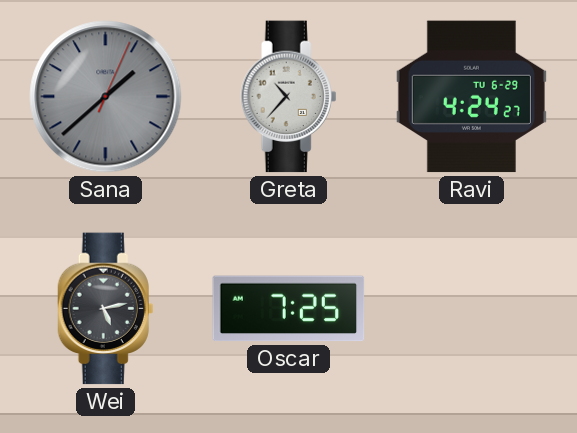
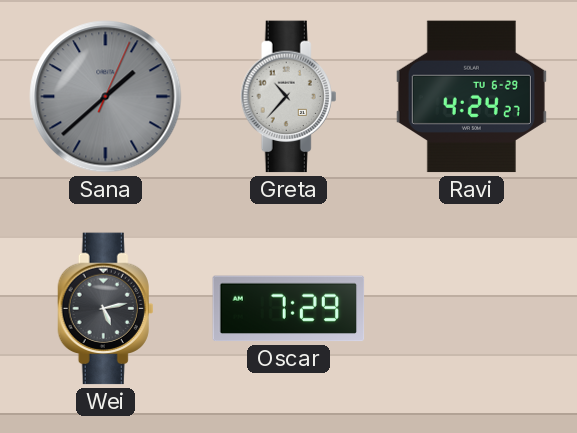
Oscar: 7:25 -> 7:29
